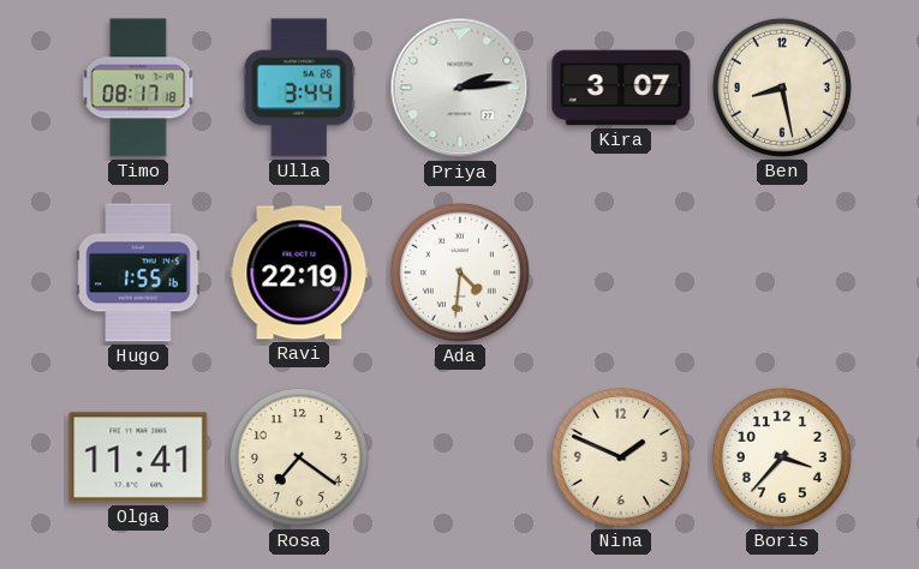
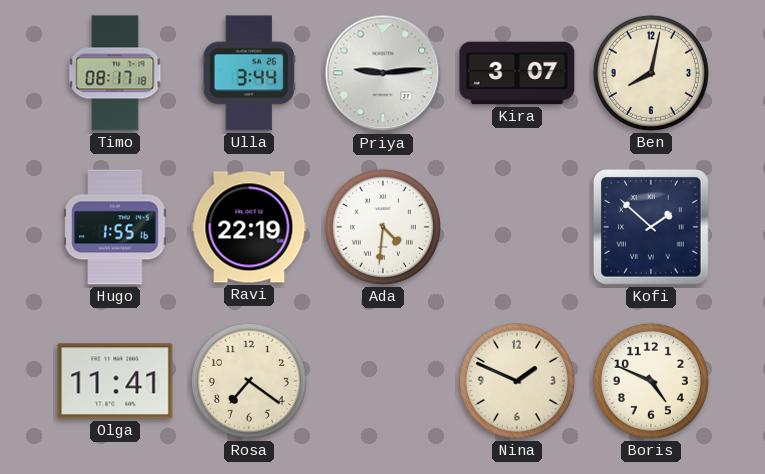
Priya: 2:14 -> 9:14
Ben: 8:28 -> 8:02
Kofi: none -> 1:52
Boris: 3:37 -> 4:49
